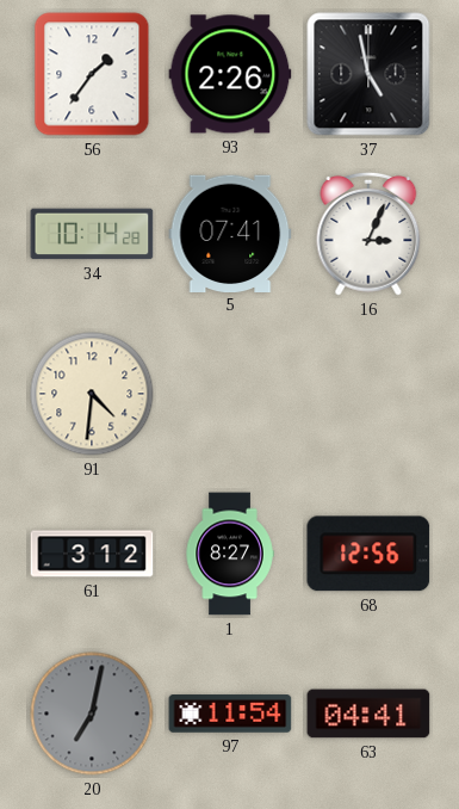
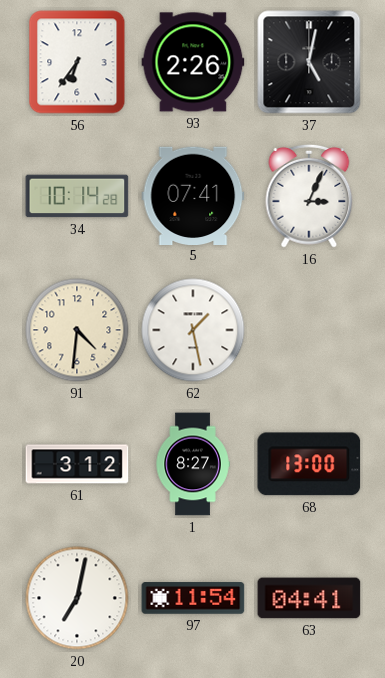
56: 1:36 -> 6:36
37: 4:58 -> 5:02
62: none -> 1:28
68: 12:56 -> 13:00
20 dial: grey -> white
